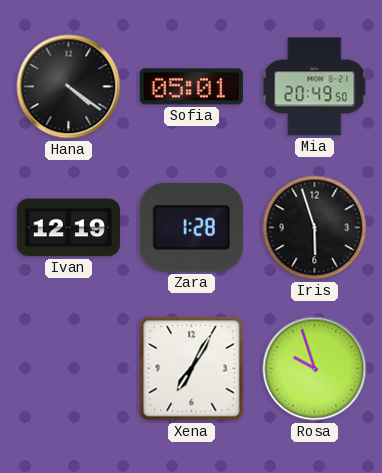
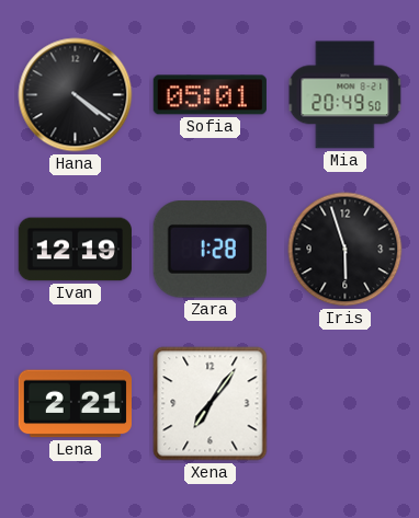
Lena: none -> 2:21
Xena: 7:05 -> 7:06
Rosa: 9:57 -> none
